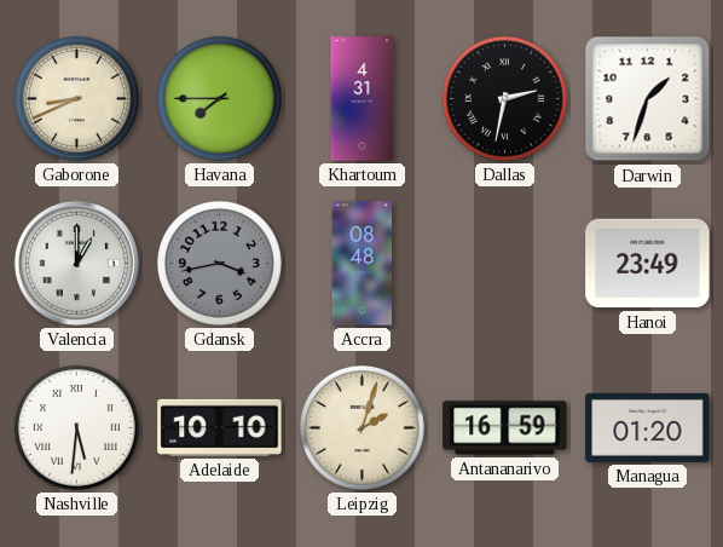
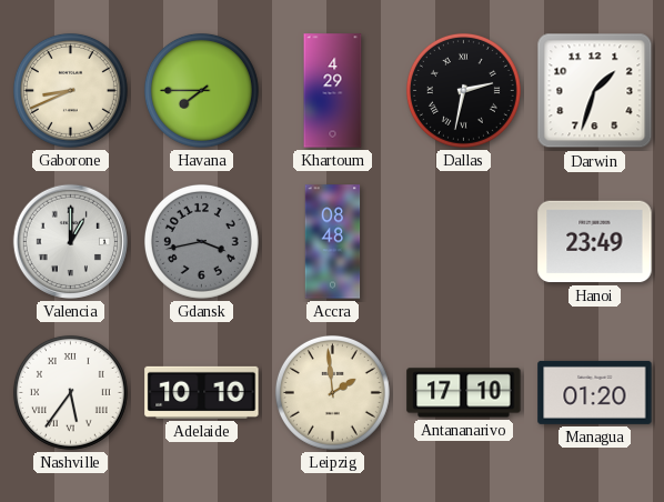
Khartoum: 4:31 -> 4:29
Nashville: 5:31 -> 5:36
Leipzig: 2:03 -> 1:59
Antananarivo: 16:59 -> 17:10
